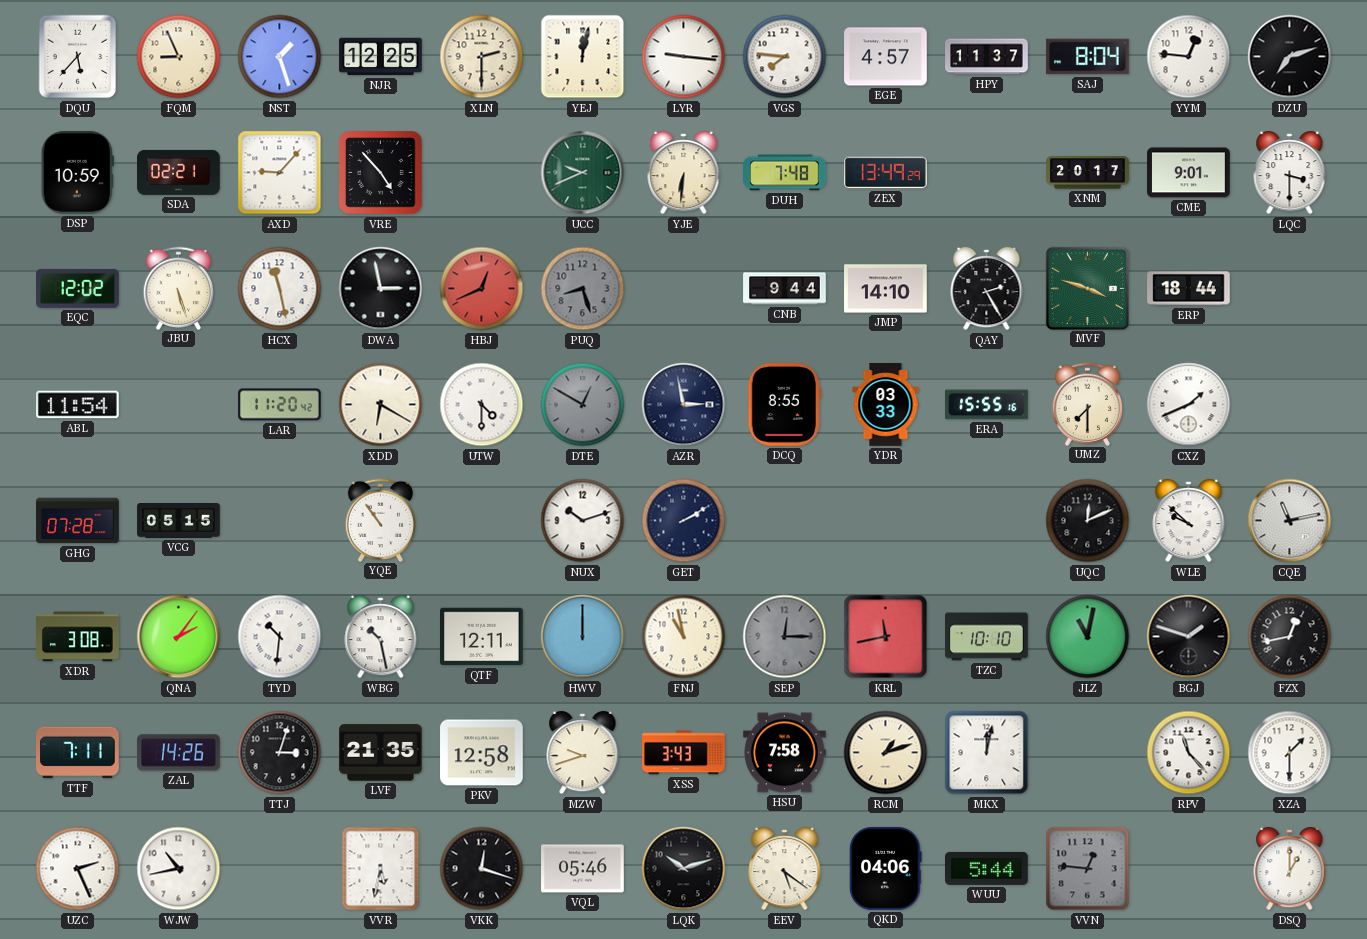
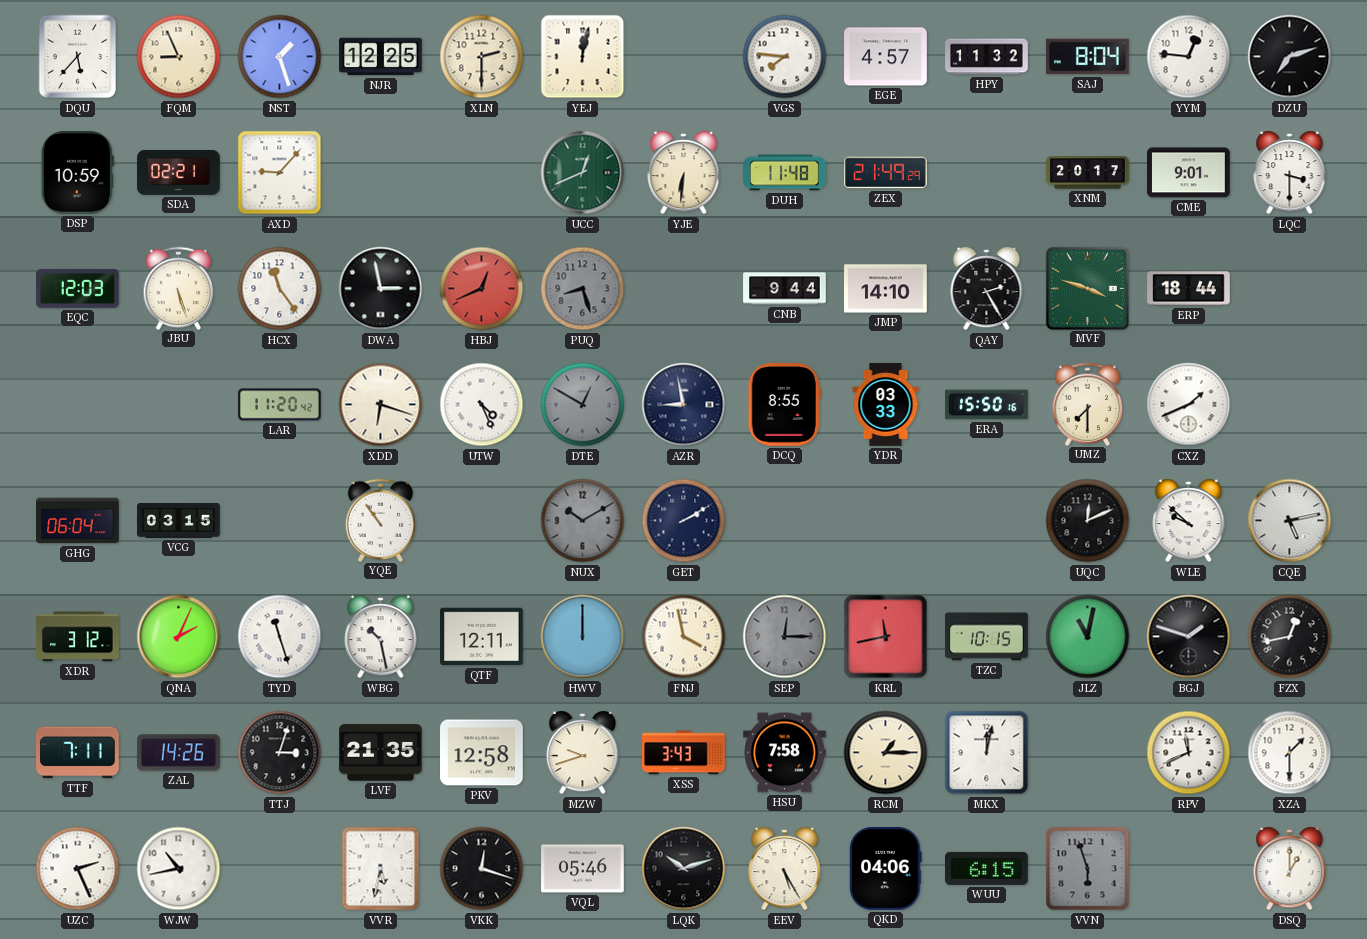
LYR: 9:16 -> none
HPY: 11:37 -> 11:32
VRE: 4:53 -> none
UCC: 9:41 -> 12:41
DUH: 7:48 -> 11:48
ZEX: 13:49 -> 21:49
EQC: 12:02 -> 12:03
HCX: 11:28 -> 11:24
ABL: 11:54 -> none
XDD: 6:20 -> 6:18
UTW: 4:30 -> 4:26
AZR: 2:58 -> 8:58
ERA: 15:55 -> 15:50
GHG: 07:28 -> 06:04
VCG: 05:15 -> 03:15
NUX: 10:12 -> 10:10
NUX dial: white -> grey
CQE: 11:13 -> 5:13
XDR: 3:08 -> 3:12
QNA: 2:06 -> 2:04
TYD: 10:31 -> 11:27
FNJ: 10:58 -> 3:58
TZC: 10:10 -> 10:15
RCM: 1:12 -> 1:15
RPV: 11:23 -> 11:41
EEV: 5:21 -> 5:25
WUU: 5:44 -> 6:15
VVN: 12:46 -> 5:57
